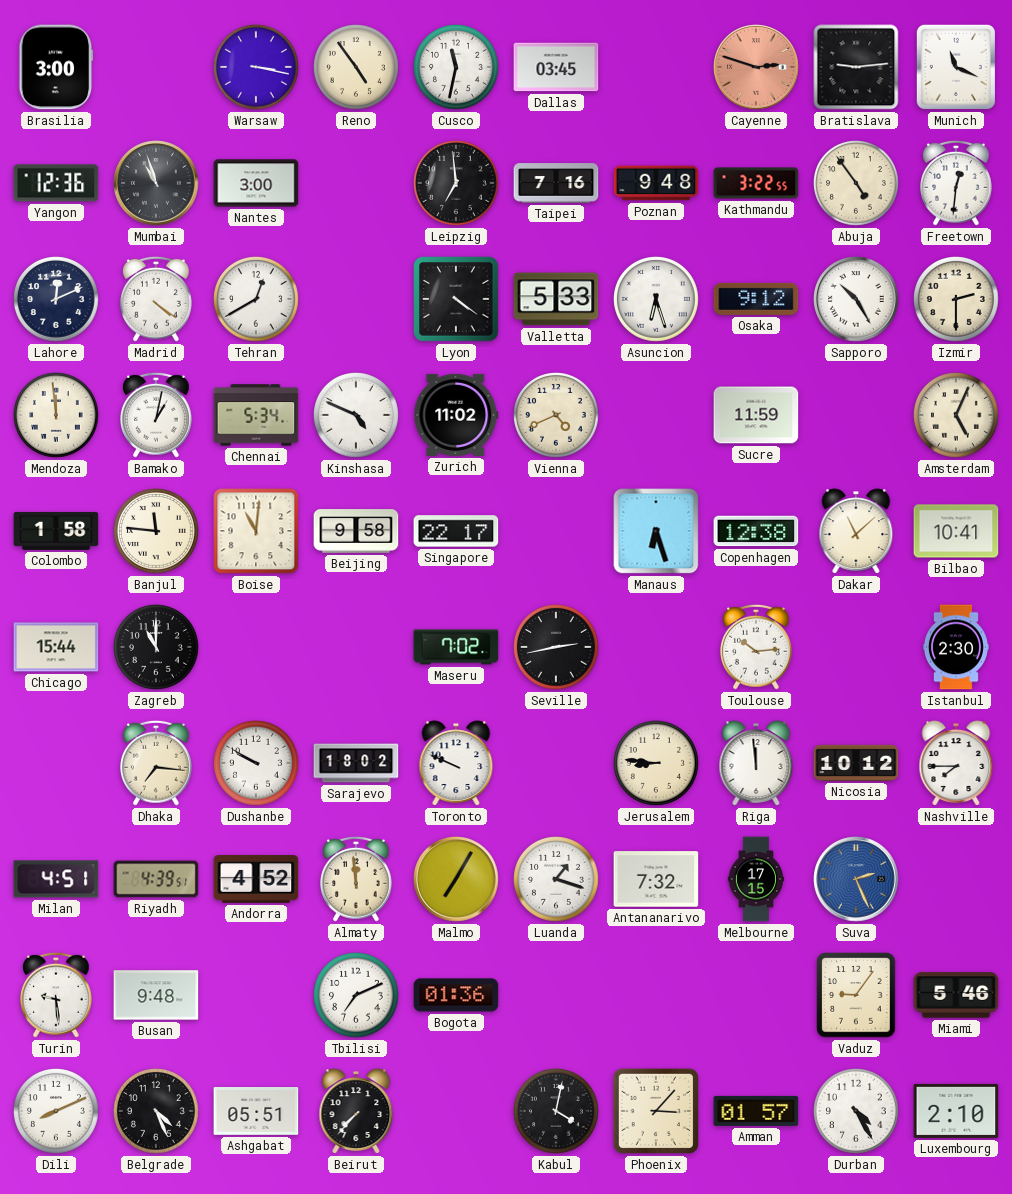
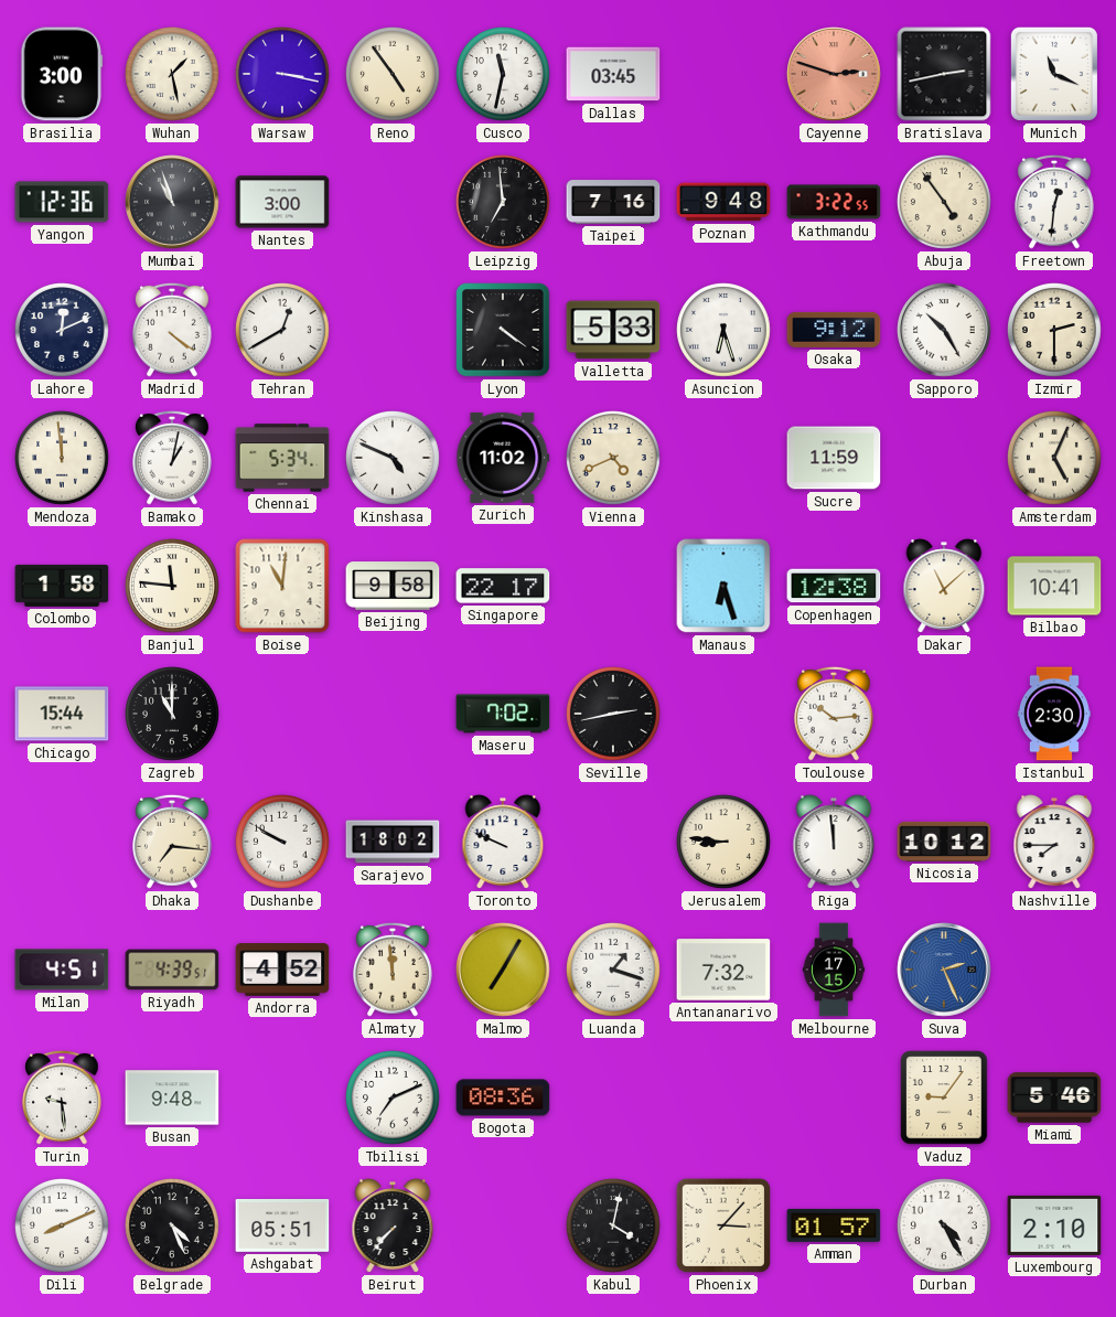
Wuhan: none -> 1:28
Bratislava: 9:14 -> 2:43
Bogota: 01:36 -> 08:36
